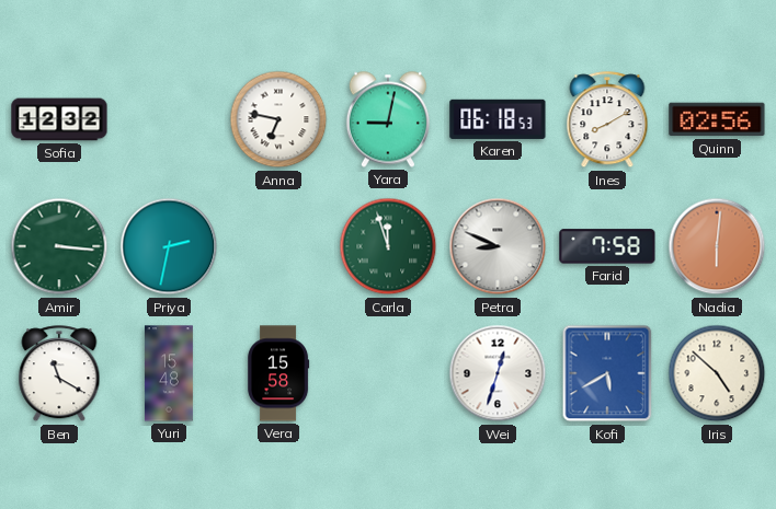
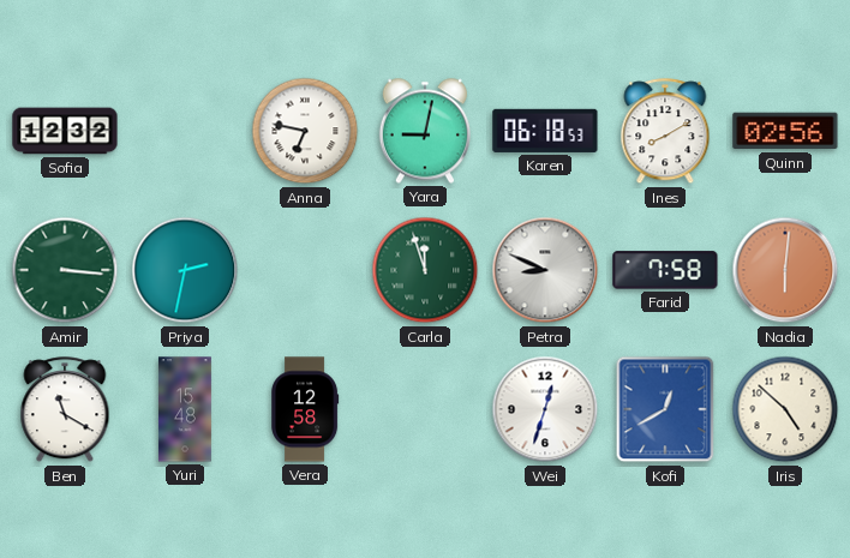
Vera: 15:58 -> 12:58
Kofi: 5:40 -> 12:40
